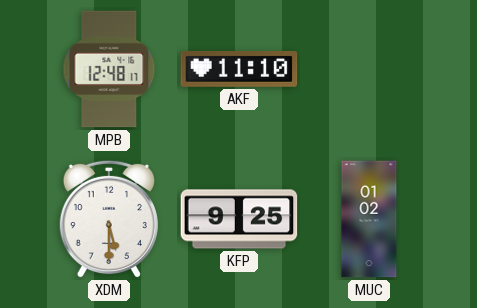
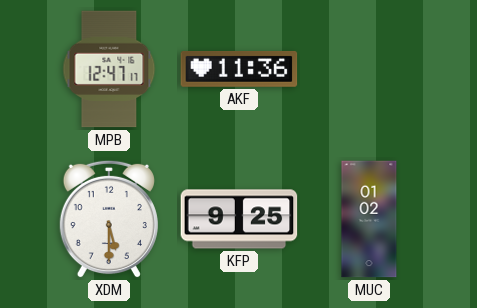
MPB: 12:48 -> 12:47
AKF: 11:10 -> 11:36
